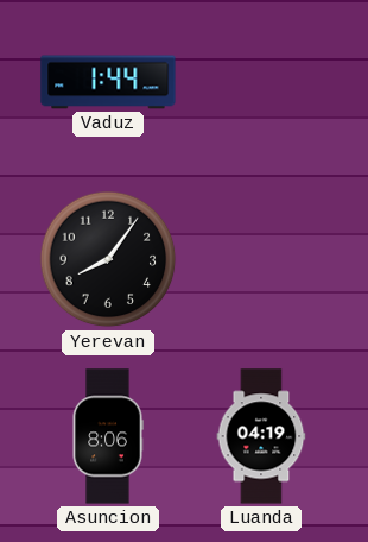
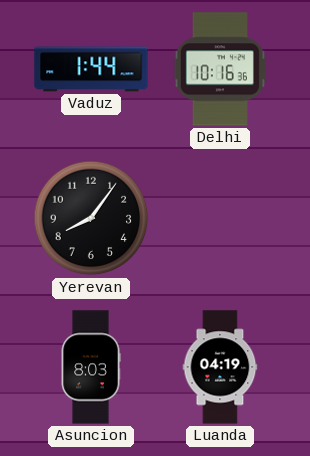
Delhi: none -> 10:16
Asuncion: 8:06 -> 8:03
